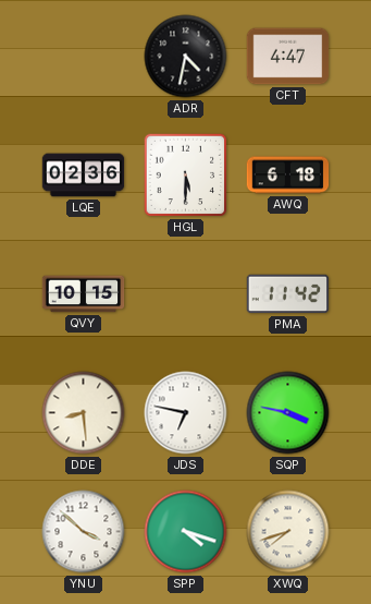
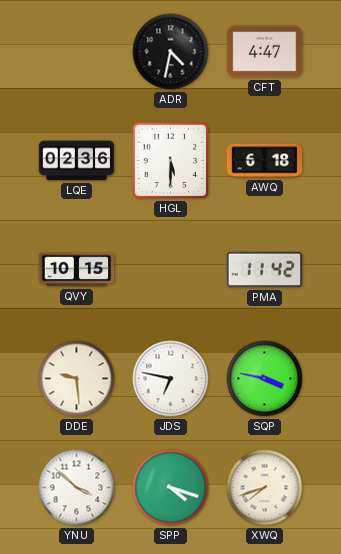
DDE: 8:29 -> 9:29
